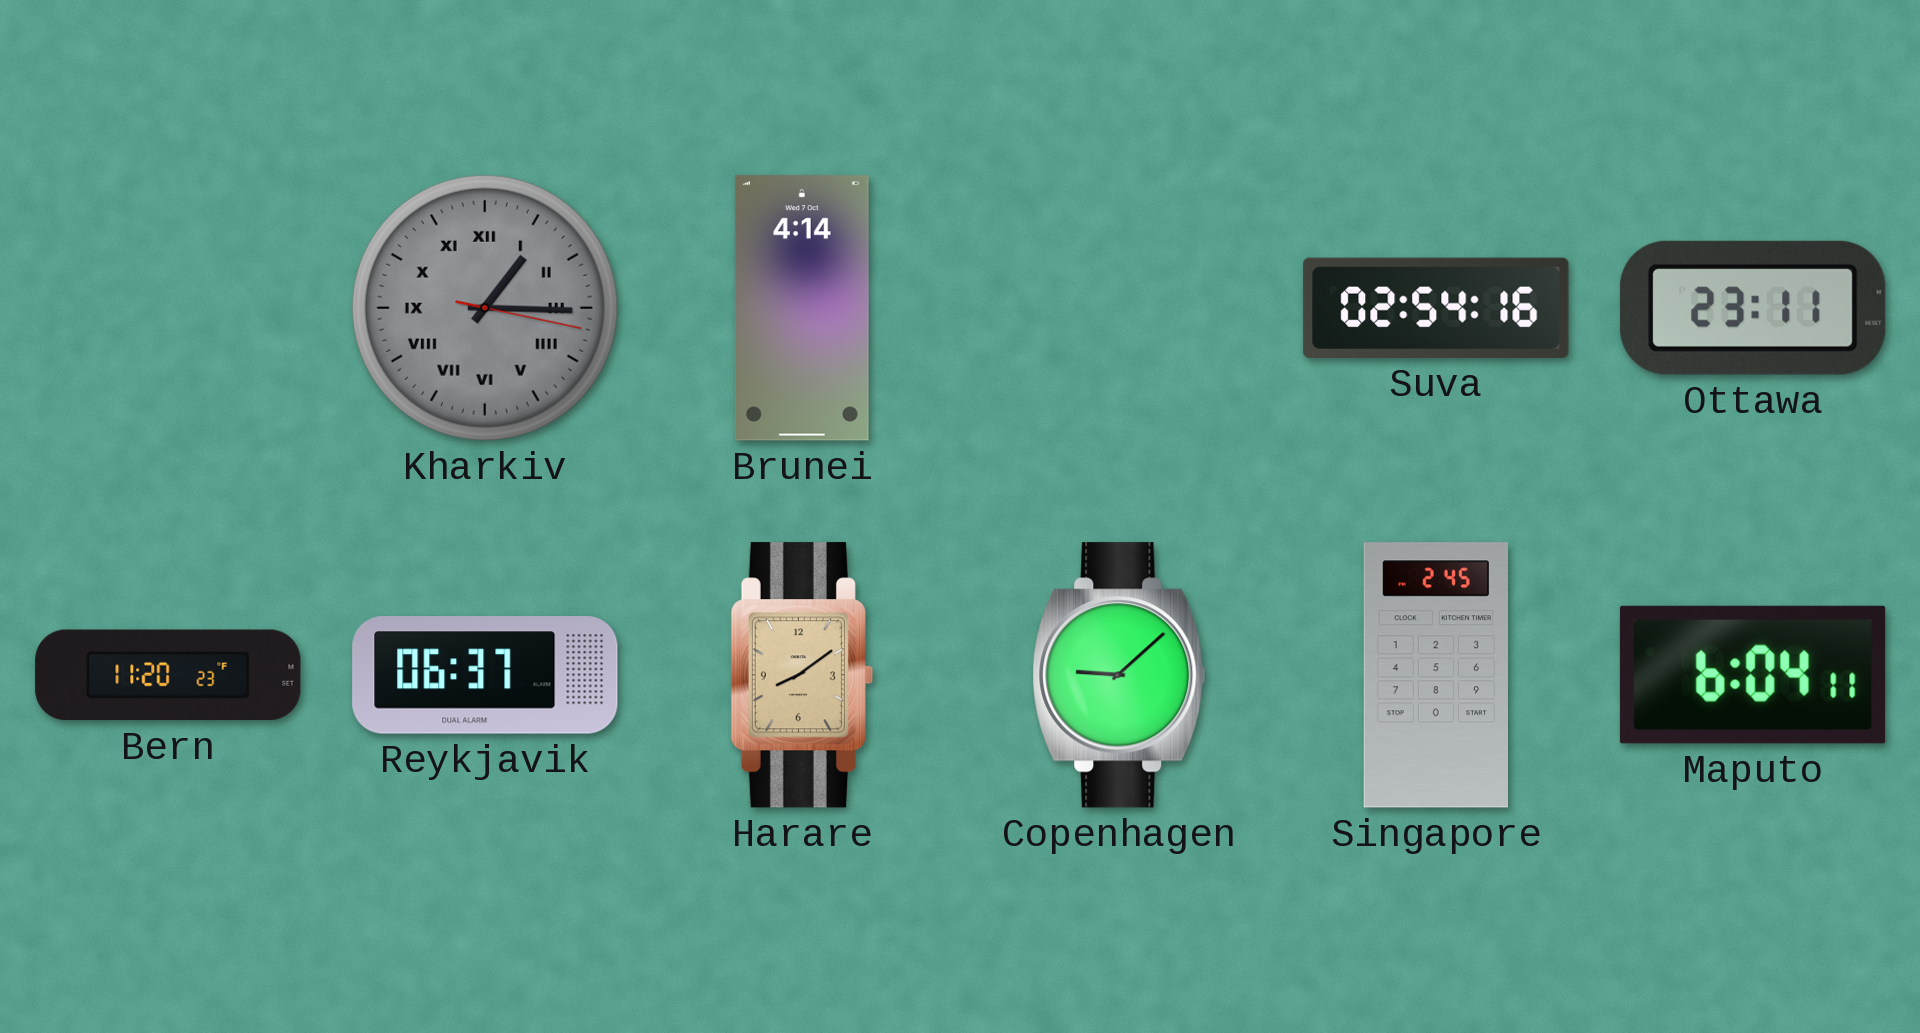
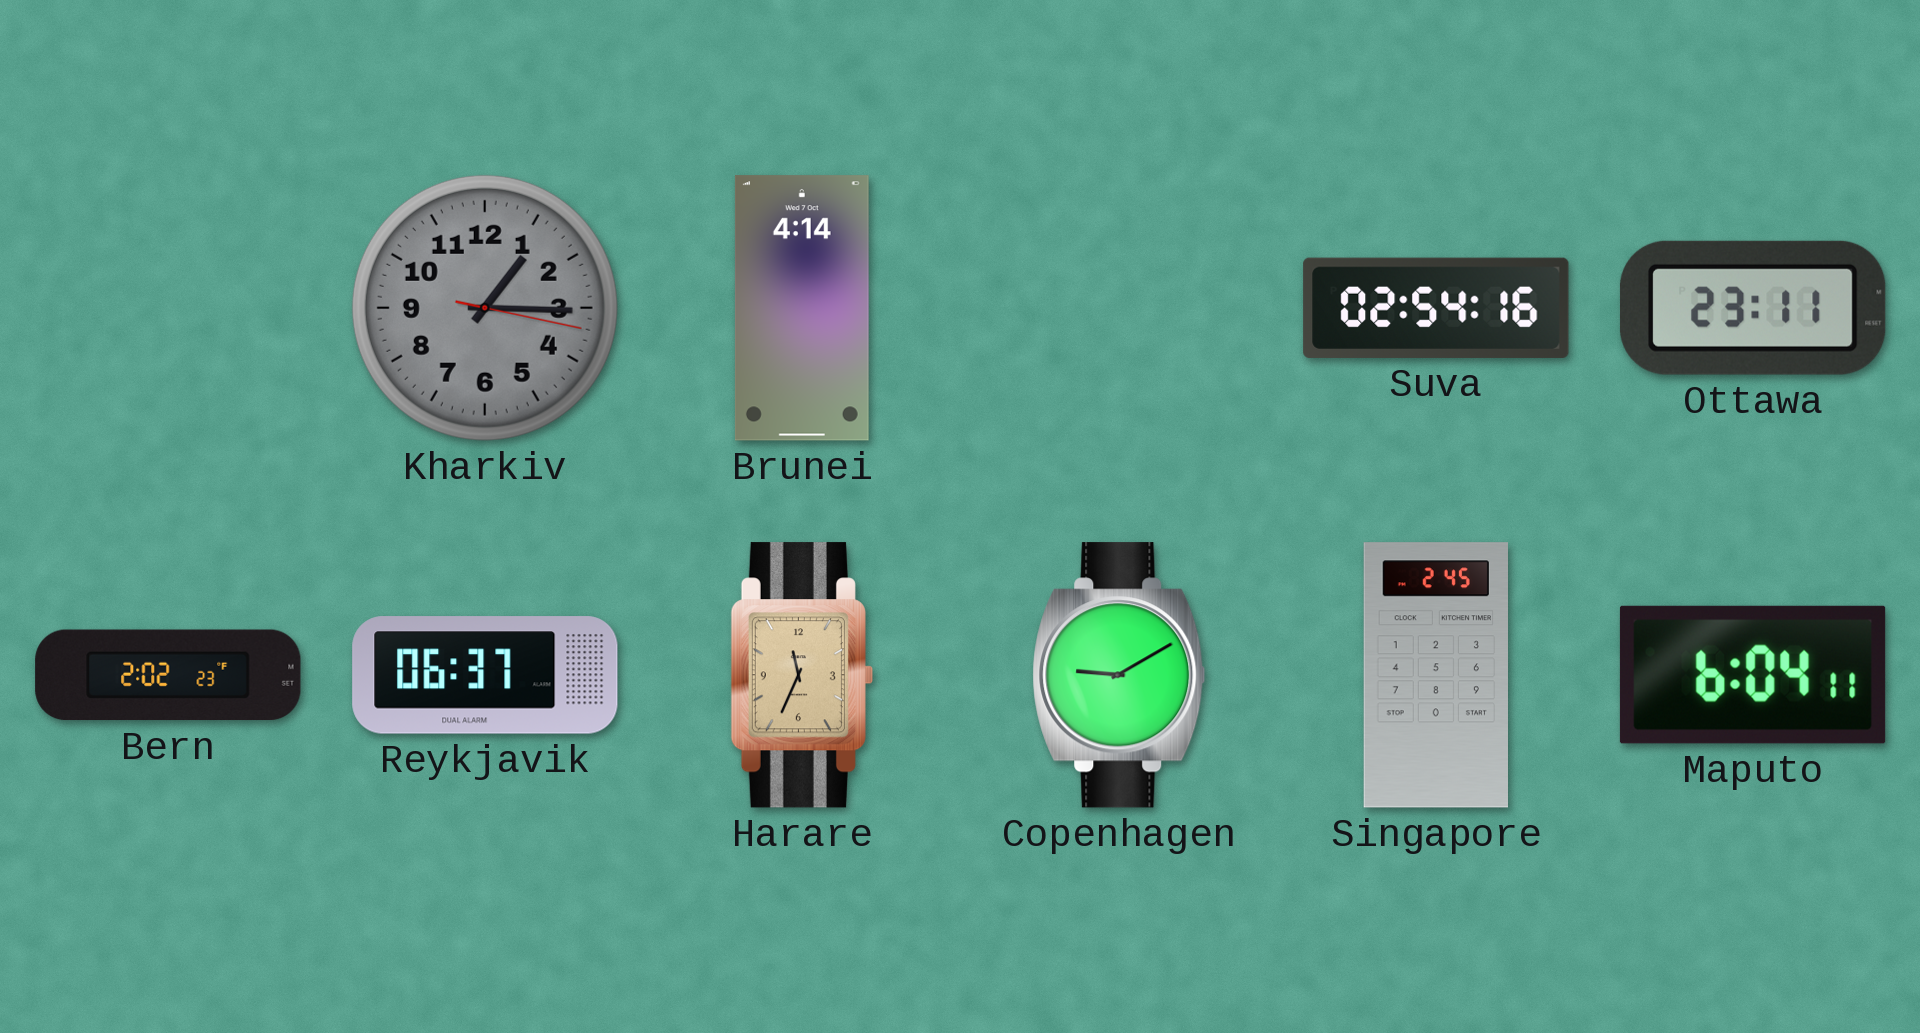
Kharkiv numerals: Roman -> Arabic
Bern: 11:20 -> 2:02
Harare: 8:09 -> 11:34
Copenhagen: 9:08 -> 9:10
